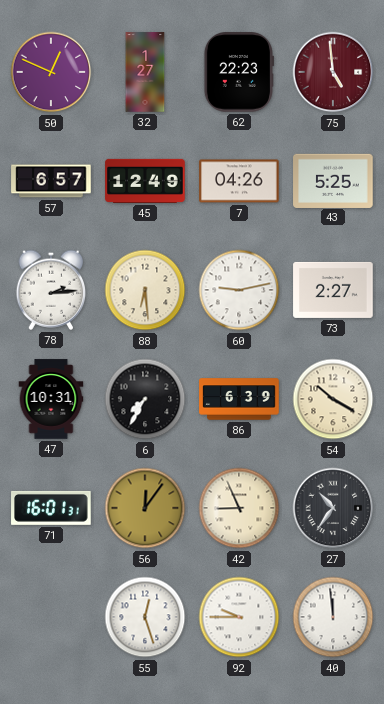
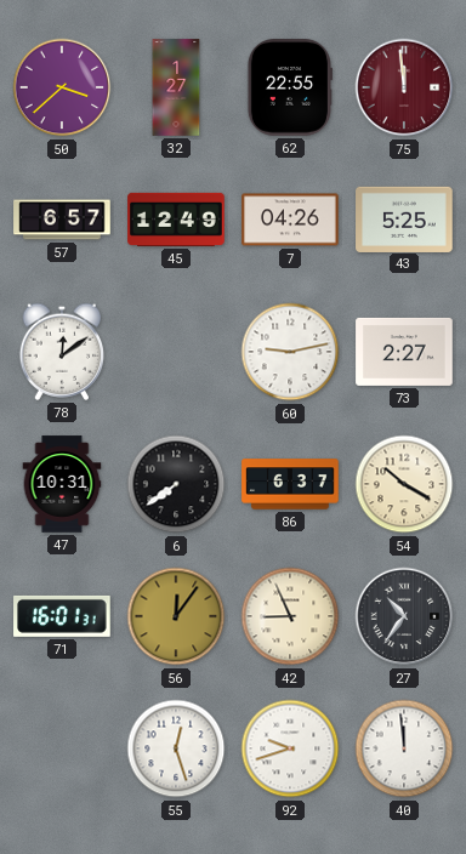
50: 12:49 -> 3:38
62: 22:23 -> 22:55
75: 4:59 -> 11:59
78: 2:14 -> 12:09
88: 6:29 -> none
6: 7:35 -> 7:39
86: 6:39 -> 6:37
92: 9:45 -> 9:42
